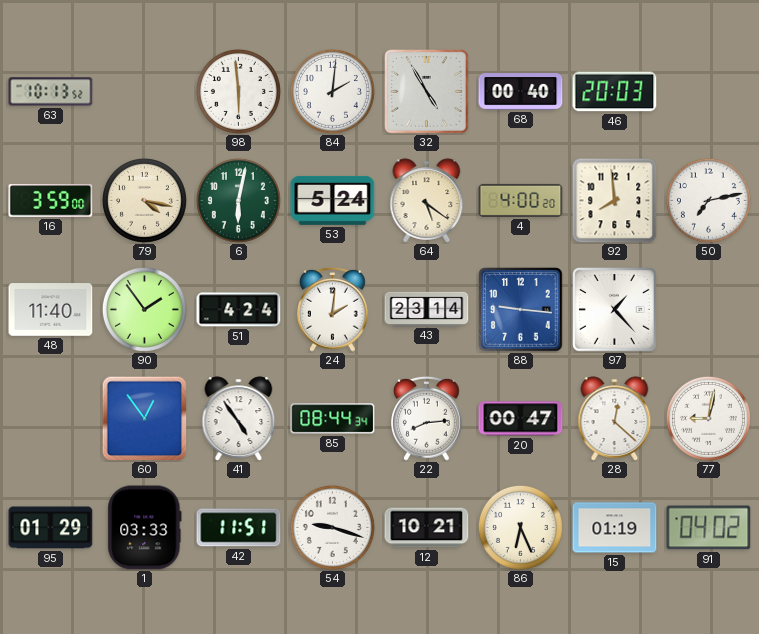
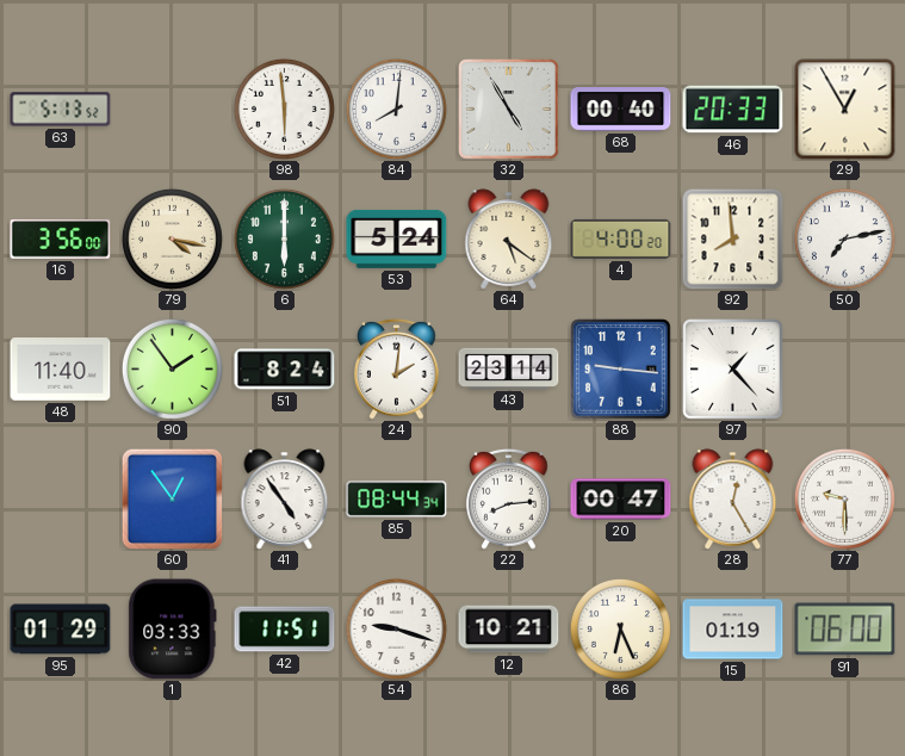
63: 10:13 -> 5:13
84: 2:01 -> 8:01
46: 20:03 -> 20:33
29: none -> 12:55
16: 3:59 -> 3:56
6: 6:02 -> 6:00
51: 4:24 -> 8:24
28: 12:22 -> 12:25
77: 9:02 -> 9:30
91: 04:02 -> 06:00
